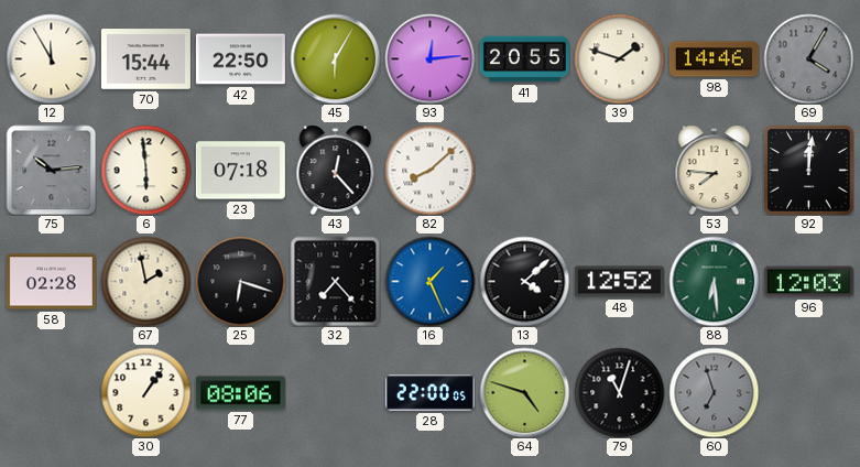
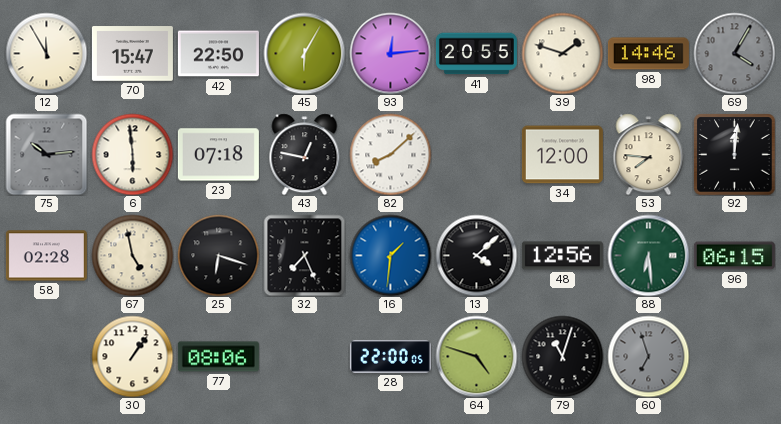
70: 15:44 -> 15:47
43: 12:23 -> 12:47
34: none -> 12:00
67: 1:58 -> 4:58
32: 7:23 -> 7:26
16: 1:26 -> 1:31
48: 12:52 -> 12:56
96: 12:03 -> 06:15
